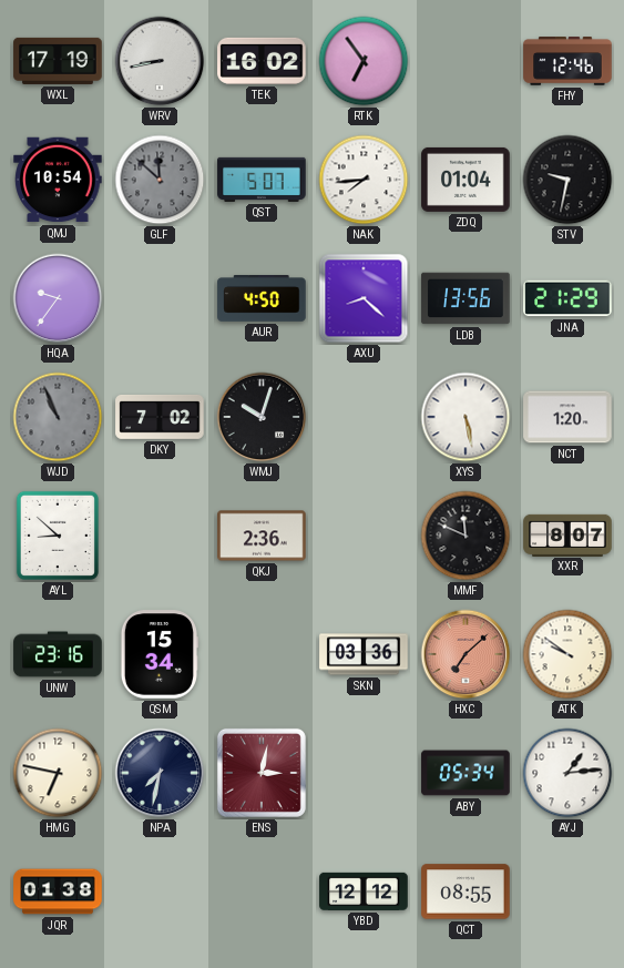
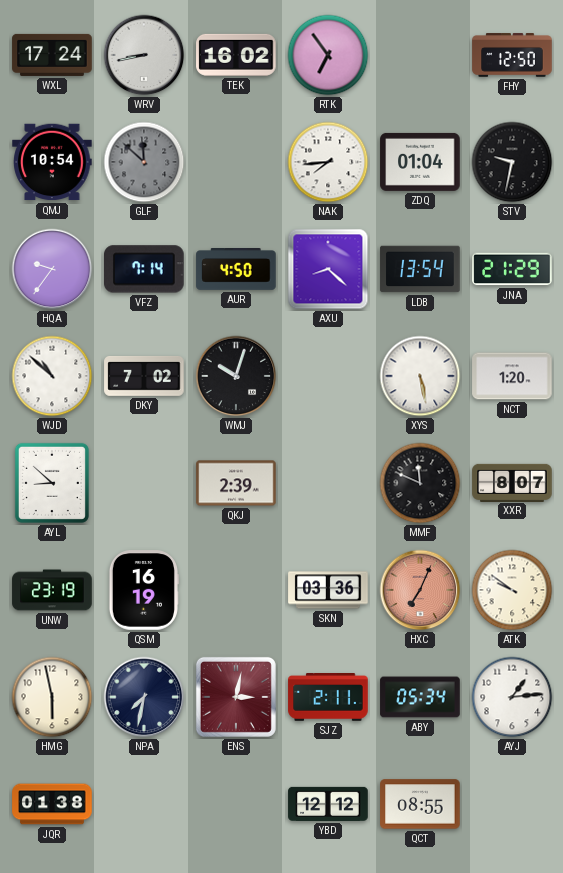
WXL: 17:19 -> 17:24
FHY: 12:46 -> 12:50
QST: 5:07 -> none
VFZ: none -> 7:14
LDB: 13:56 -> 13:54
WJD: 10:56 -> 10:52
WJD dial: grey -> white
QKJ: 2:36 -> 2:39
UNW: 23:16 -> 23:19
QSM: 15:34 -> 16:19
HXC: 7:08 -> 7:04
HMG: 6:47 -> 5:58
SJZ: none -> 2:11
